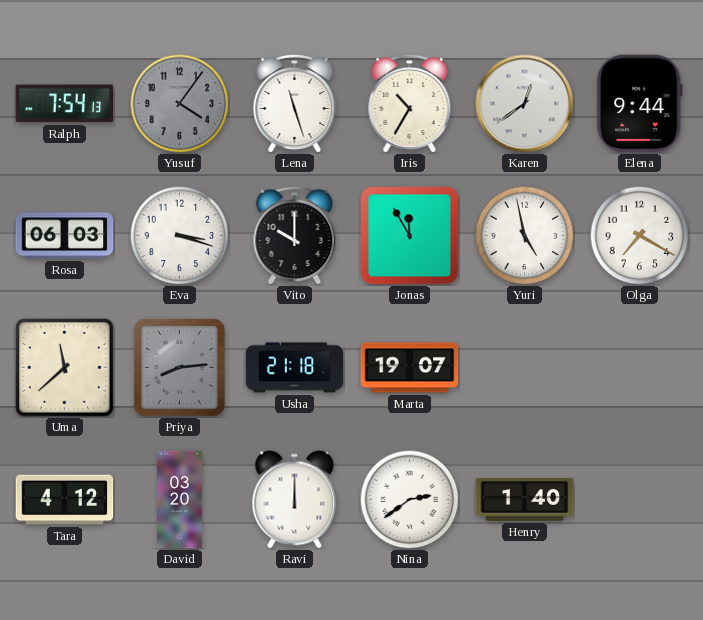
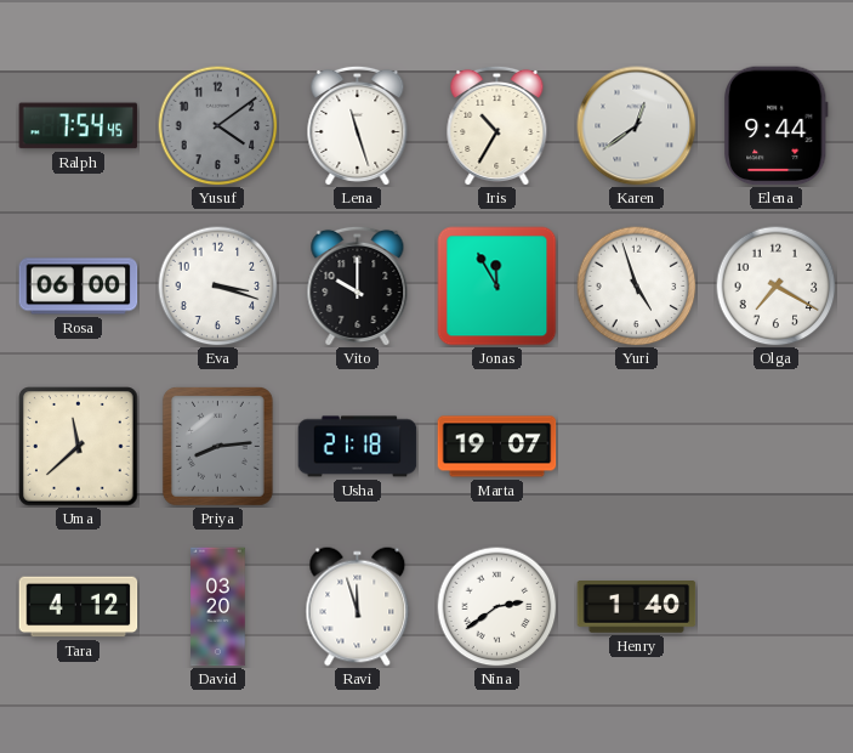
Ralph: 7:54:13 -> 7:54:45
Yusuf: 4:06 -> 4:09
Rosa: 06:03 -> 06:00
Yuri: 4:58 -> 4:57
Ravi: 12:00 -> 11:57
